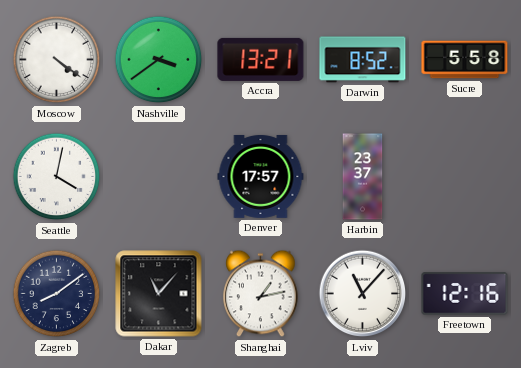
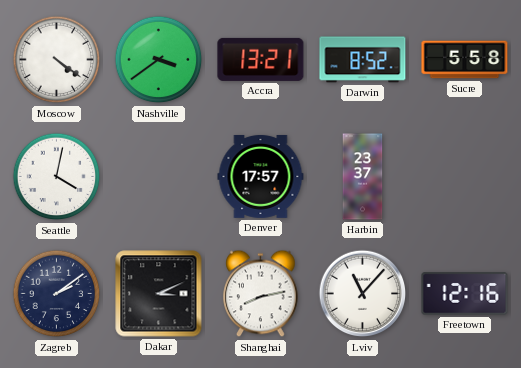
Zagreb: 8:09 -> 2:09
Dakar: 11:07 -> 3:11
Shanghai: 1:13 -> 8:13
